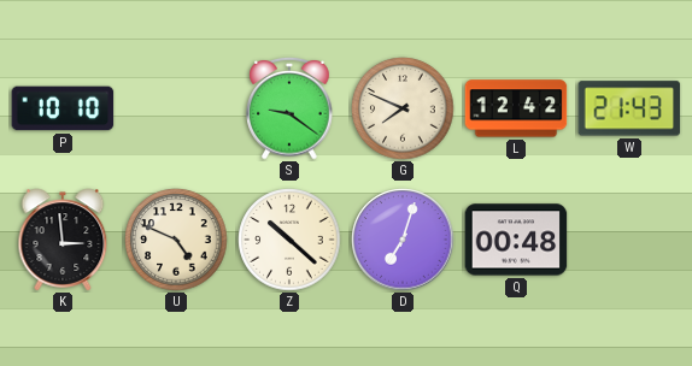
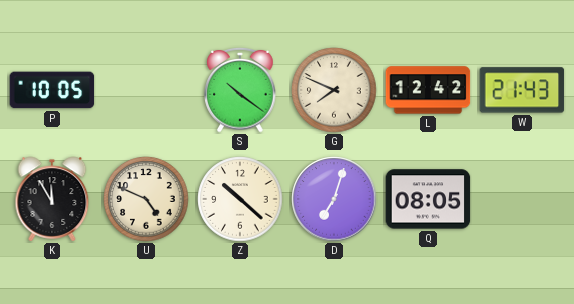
P: 10:10 -> 10:05
S: 9:21 -> 10:21
K: 2:59 -> 11:55
Q: 00:48 -> 08:05
